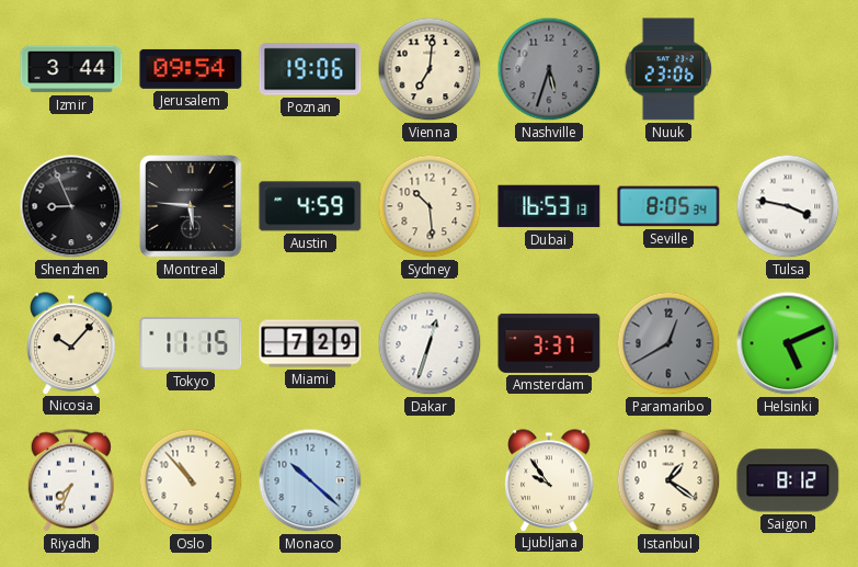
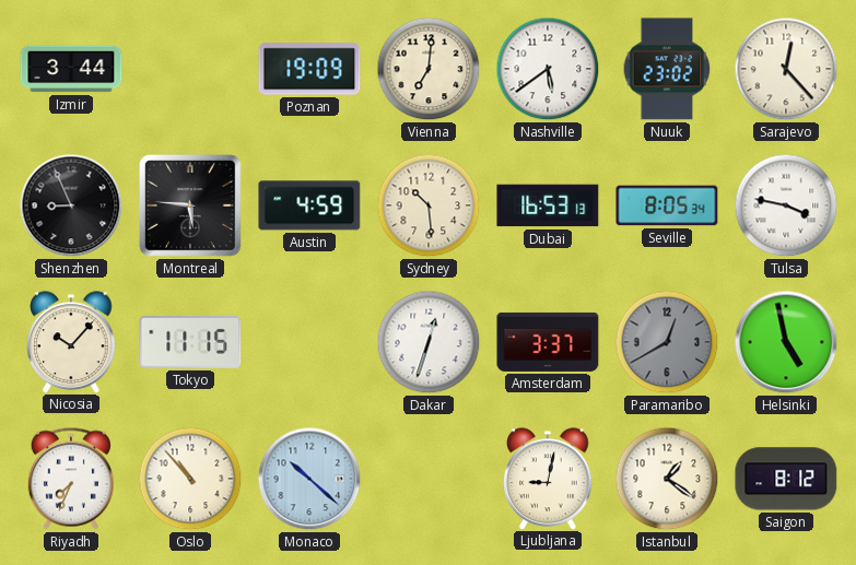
Jerusalem: 09:54 -> none
Poznan: 19:06 -> 19:09
Nashville: 5:33 -> 5:39
Nashville dial: grey -> white
Nuuk: 23:06 -> 23:02
Sarajevo: none -> 12:23
Miami: 7:29 -> none
Helsinki: 5:11 -> 4:58
Ljubljana: 9:54 -> 9:02
